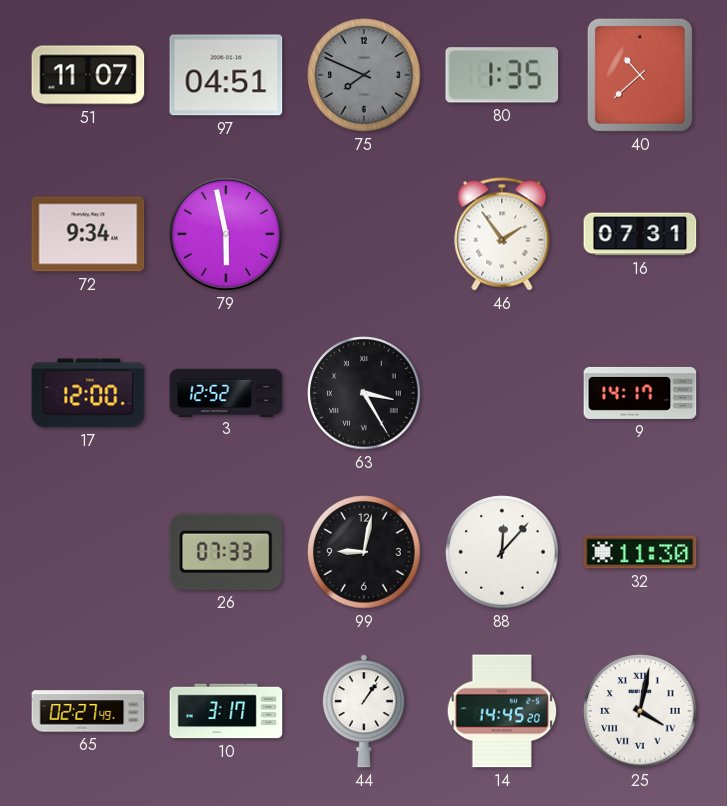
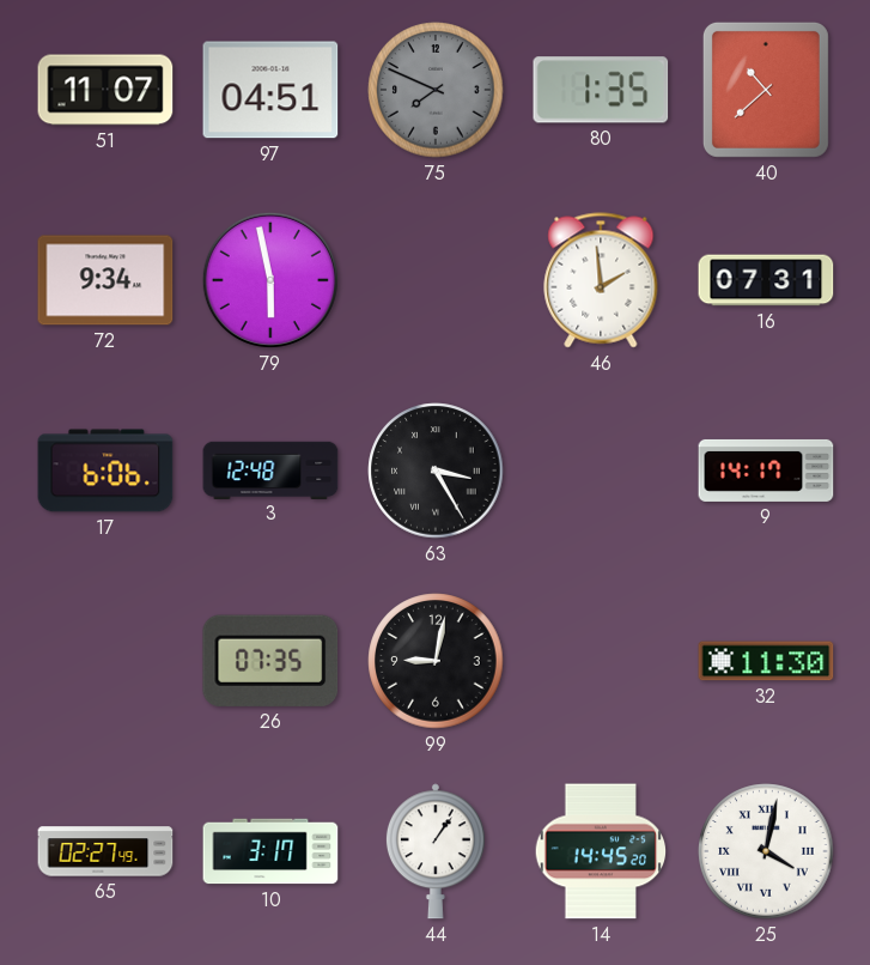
46: 1:54 -> 1:59
17: 12:00 -> 6:06
3: 12:52 -> 12:48
26: 07:33 -> 07:35
88: 12:07 -> none
